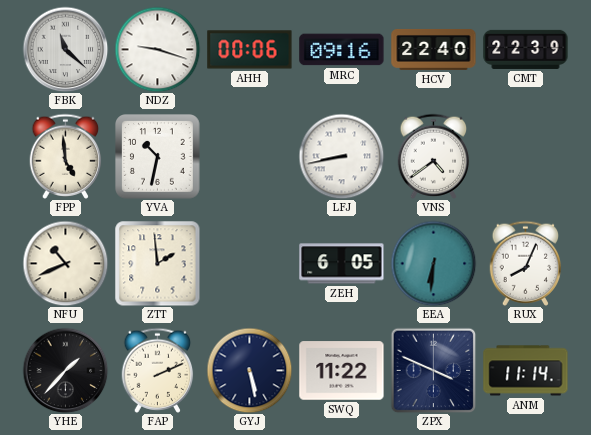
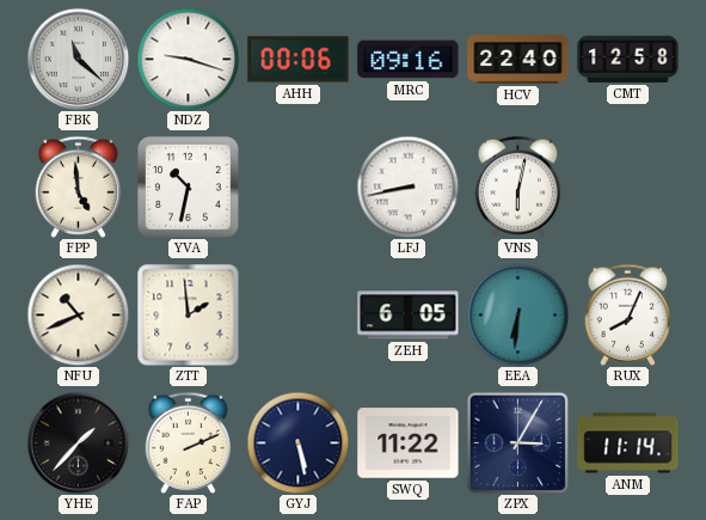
CMT: 22:39 -> 12:58
VNS: 4:39 -> 6:02
ZPX: 3:49 -> 3:05
